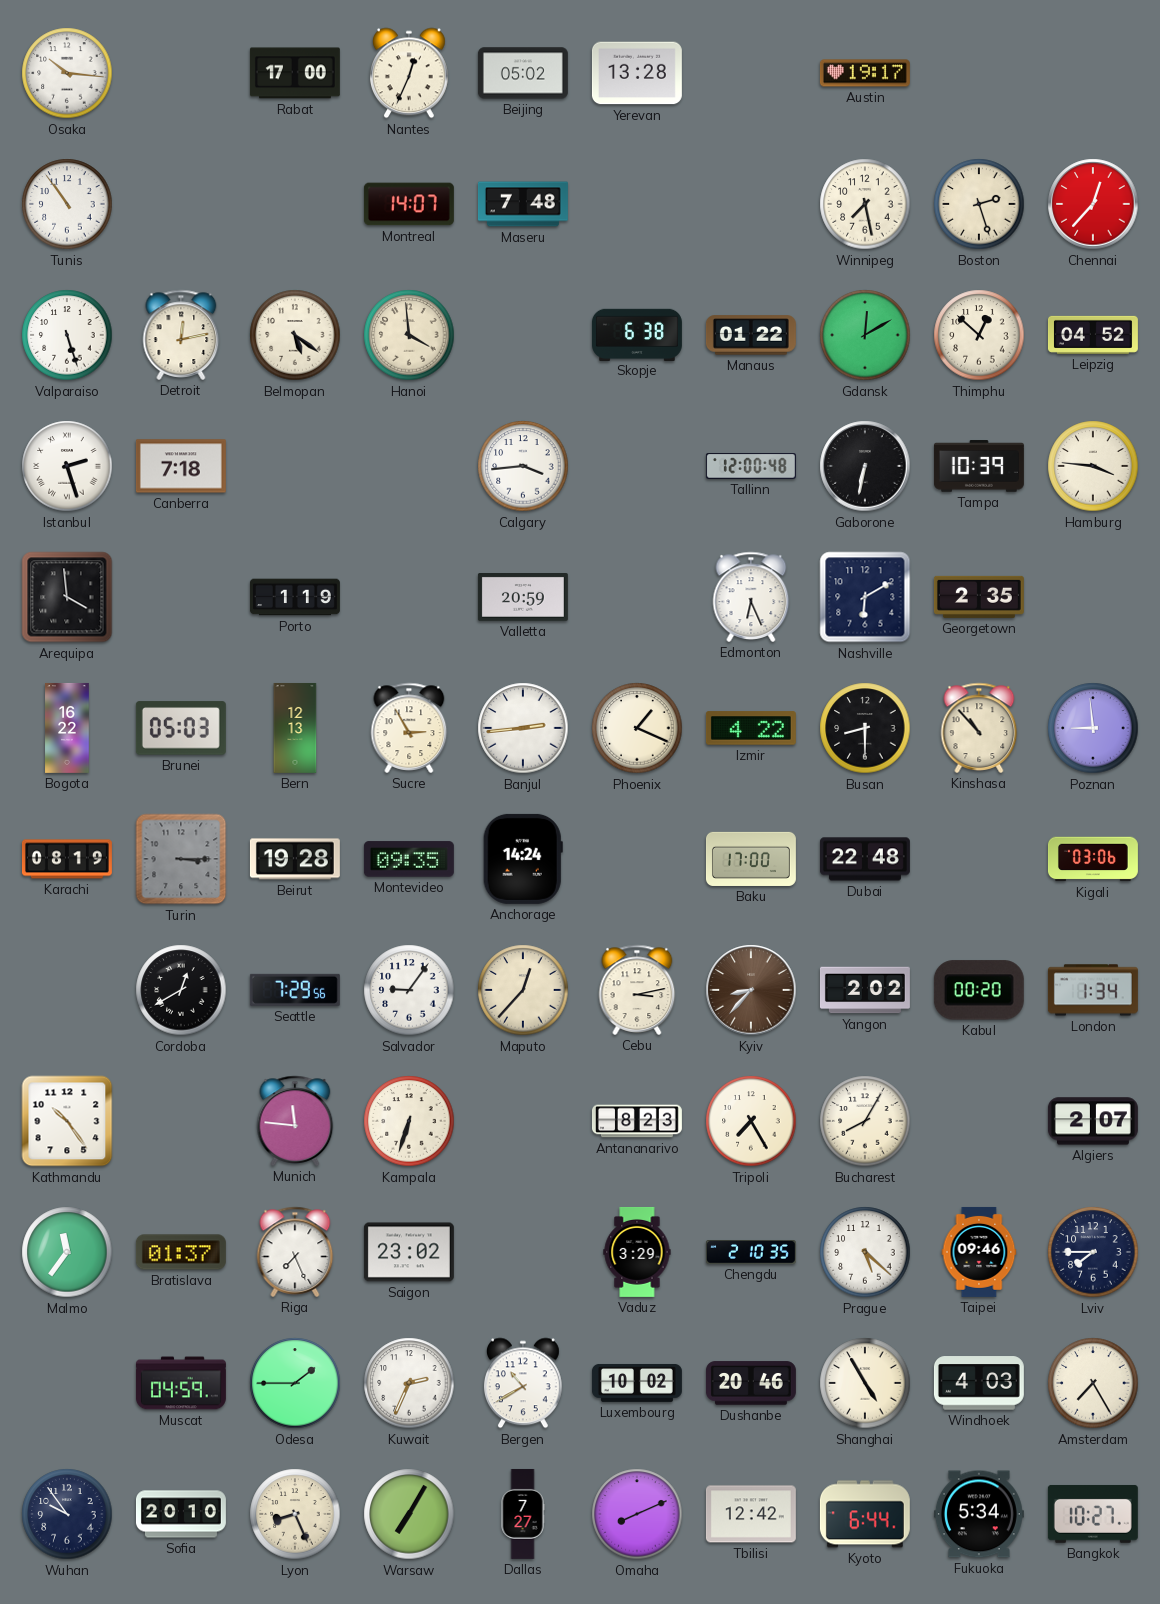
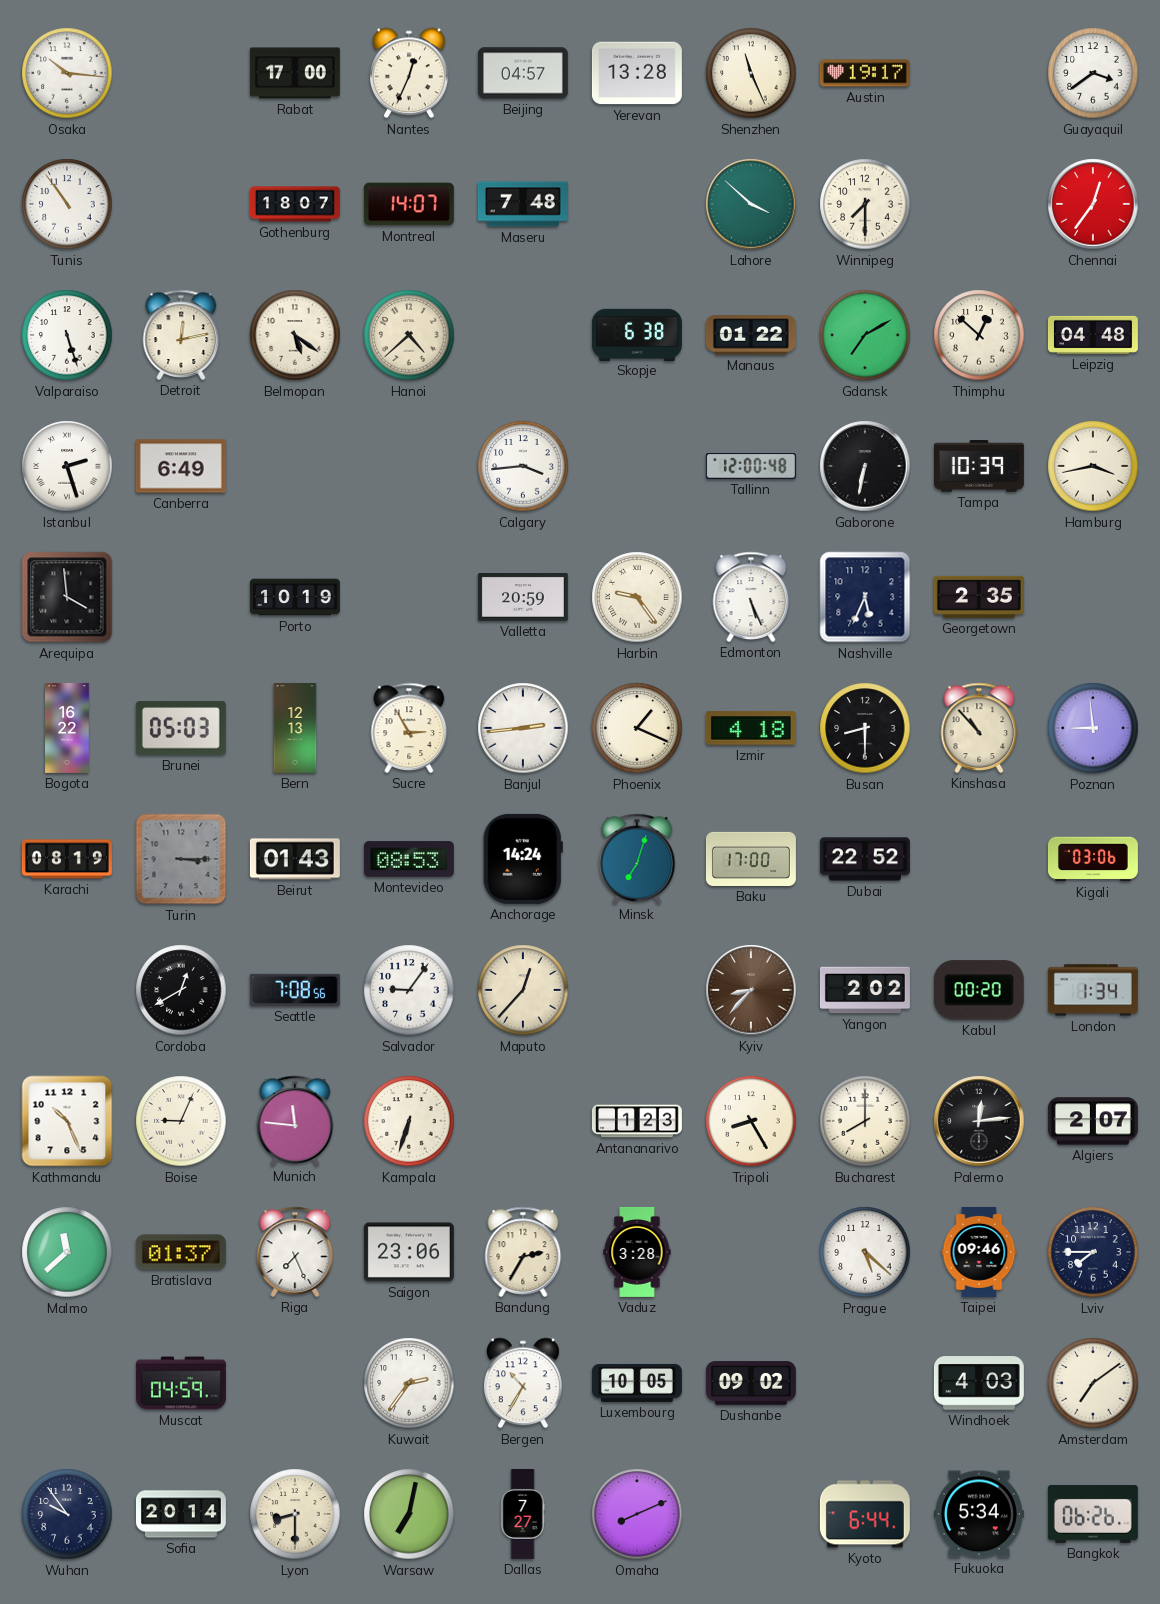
Beijing: 05:02 -> 04:57
Shenzhen: none -> 11:26
Guayaquil: none -> 3:39
Gothenburg: none -> 18:07
Lahore: none -> 3:52
Winnipeg: 7:28 -> 7:30
Boston: 2:27 -> none
Chennai: 12:37 -> 12:36
Hanoi: 3:59 -> 4:38
Gdansk: 12:10 -> 7:10
Leipzig: 04:52 -> 04:48
Canberra: 7:18 -> 6:49
Hamburg: 3:46 -> 3:43
Porto: 1:19 -> 10:19
Harbin: none -> 9:24
Edmonton: 6:26 -> 5:26
Nashville: 6:10 -> 5:34
Izmir: 4:22 -> 4:18
Beirut: 19:28 -> 01:43
Montevideo: 09:35 -> 08:53
Minsk: none -> 7:03
Dubai: 22:48 -> 22:52
Seattle: 7:29 -> 7:08
Cebu: 3:13 -> none
Kathmandu: 10:24 -> 10:26
Boise: none -> 9:04
Antananarivo: 8:23 -> 1:23
Tripoli: 7:25 -> 8:25
Bucharest: 8:05 -> 8:00
Palermo: none -> 12:14
Malmo: 11:36 -> 11:38
Saigon: 23:02 -> 23:06
Bandung: none -> 2:35
Vaduz: 3:29 -> 3:28
Chengdu: 2:10 -> none
Odesa: 1:45 -> none
Kuwait: 2:34 -> 2:36
Bergen: 10:40 -> 10:35
Luxembourg: 10:02 -> 10:05
Dushanbe: 20:46 -> 09:02
Shanghai: 4:55 -> none
Amsterdam: 7:25 -> 7:09
Sofia: 20:10 -> 20:14
Lyon: 8:26 -> 8:30
Warsaw: 7:05 -> 7:02
Tbilisi: 12:42 -> none
Bangkok: 10:27 -> 06:26
